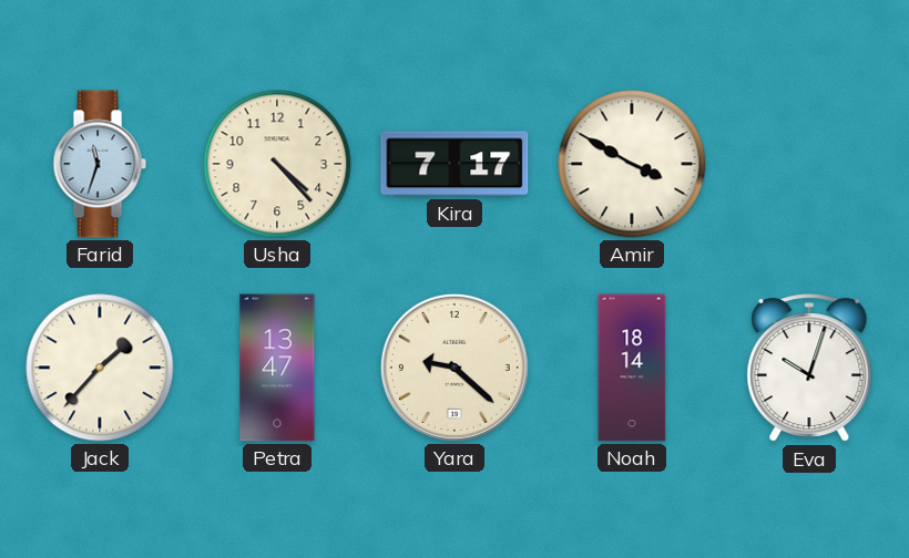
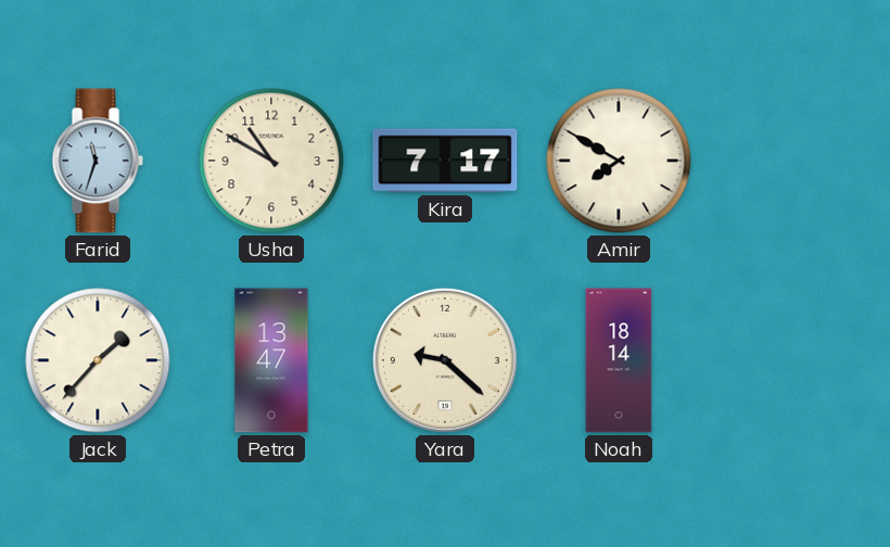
Usha: 4:23 -> 10:50
Amir: 3:50 -> 7:50
Eva: 10:03 -> none
